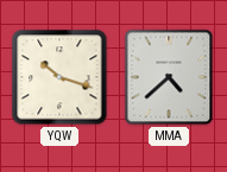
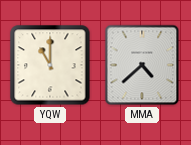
YQW: 10:18 -> 11:00
